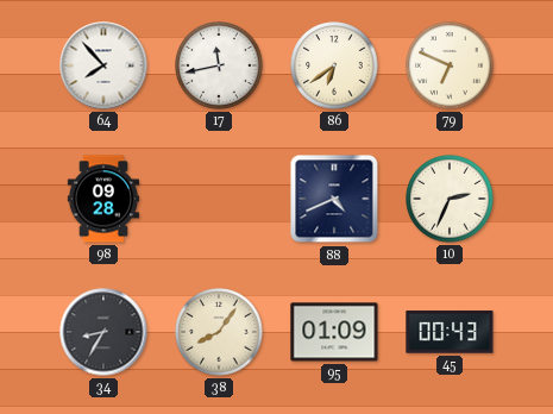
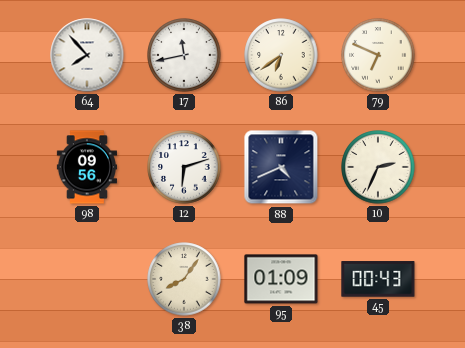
98: 09:28 -> 09:56
12: none -> 6:12
34: 8:35 -> none
